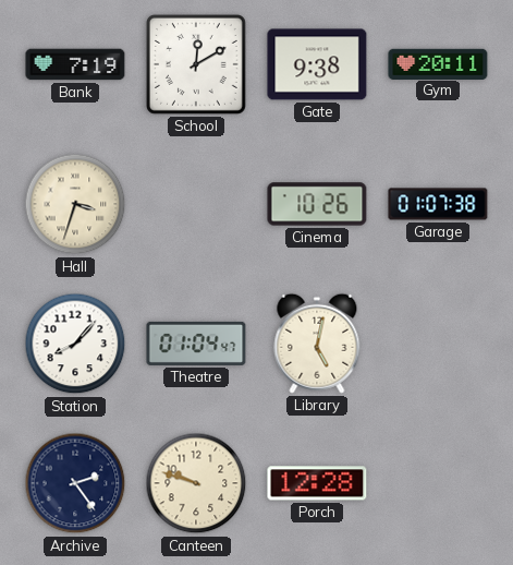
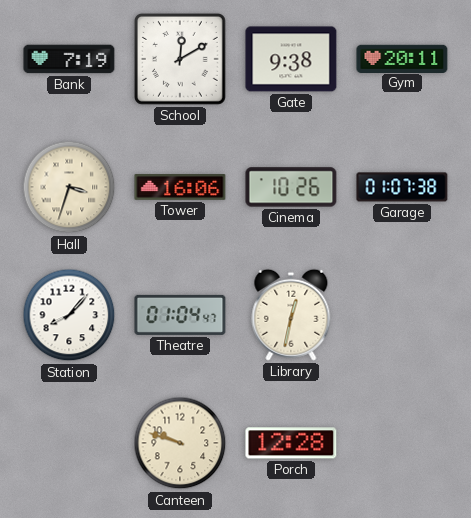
Tower: none -> 16:06
Library: 5:02 -> 12:32
Archive: 2:24 -> none
